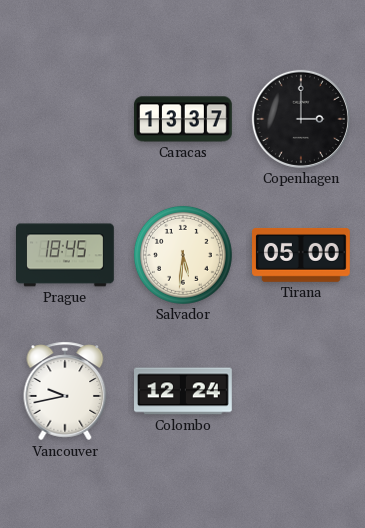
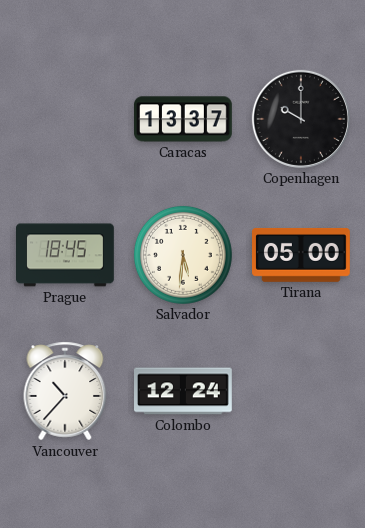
Copenhagen: 3:00 -> 10:00
Vancouver: 9:43 -> 10:37
